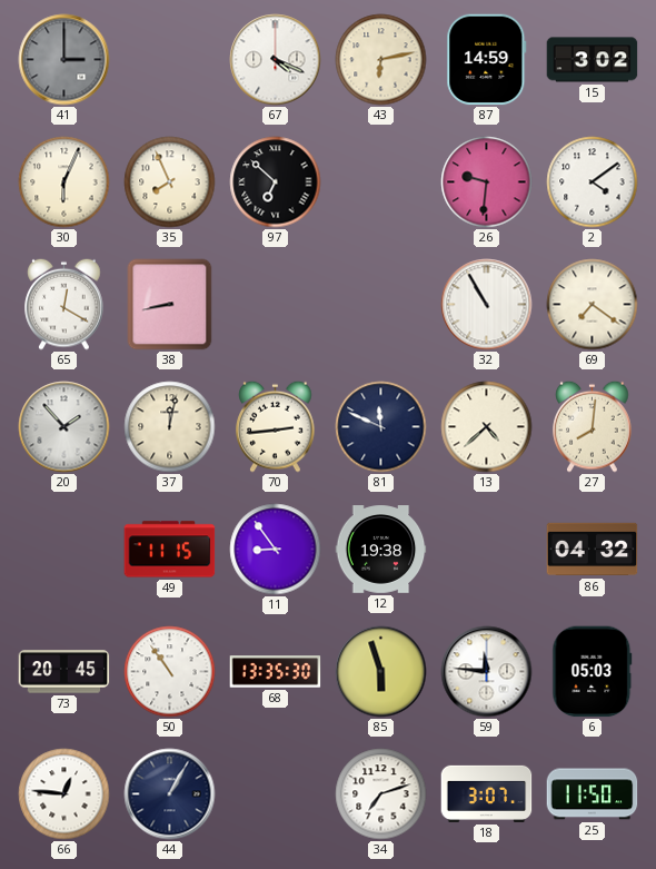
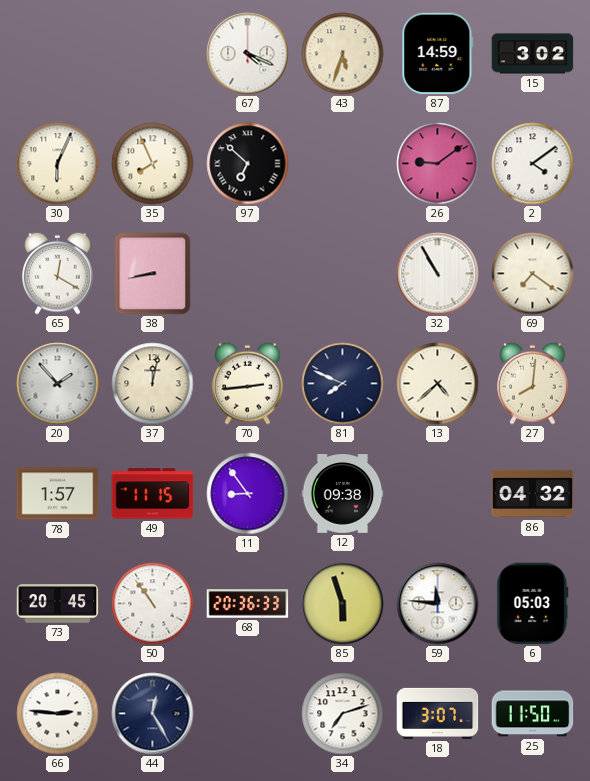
41: 3:00 -> none
43: 6:13 -> 5:33
26: 9:31 -> 9:09
81: 11:49 -> 7:49
78: none -> 1:57
12: 19:38 -> 09:38
68: 13:35 -> 20:36
66: 12:46 -> 2:46
44: 1:05 -> 12:25
